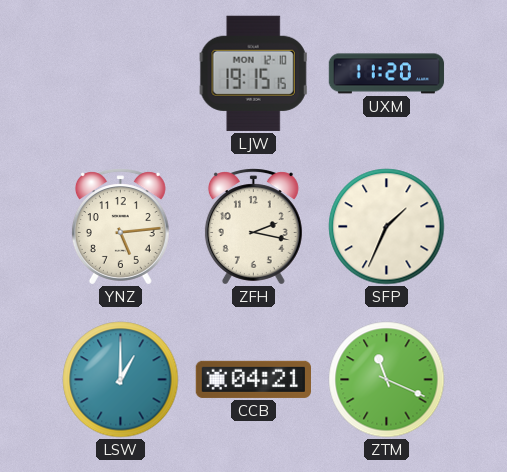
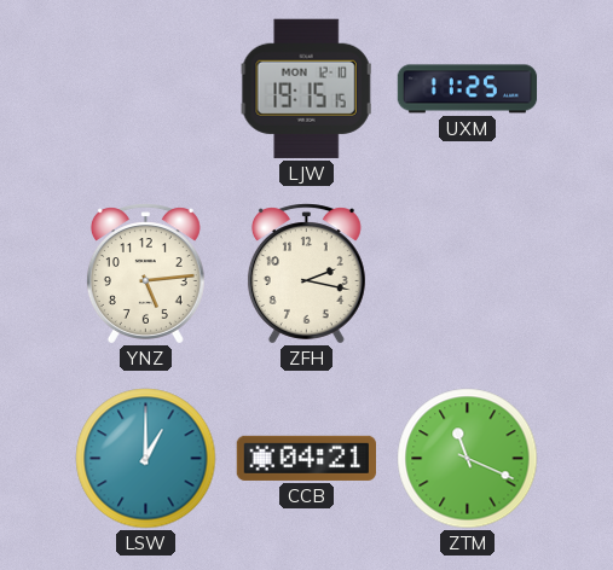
UXM: 11:20 -> 11:25
SFP: 1:34 -> none
